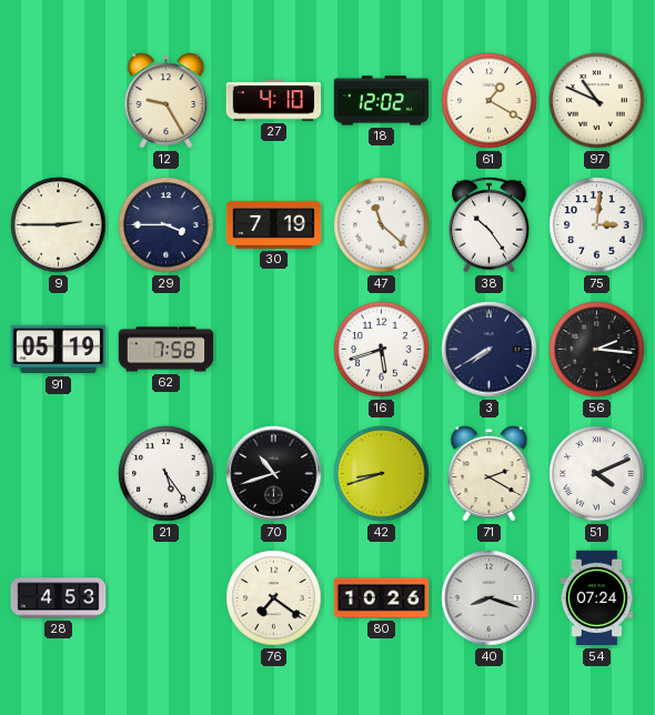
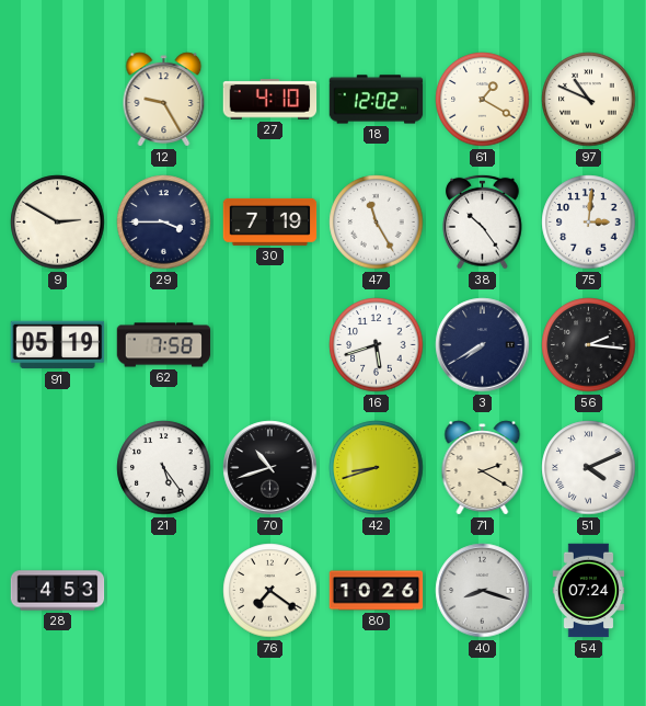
9: 2:45 -> 2:50
47: 11:22 -> 11:25
